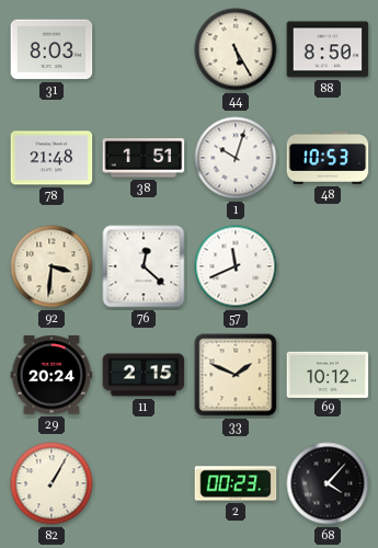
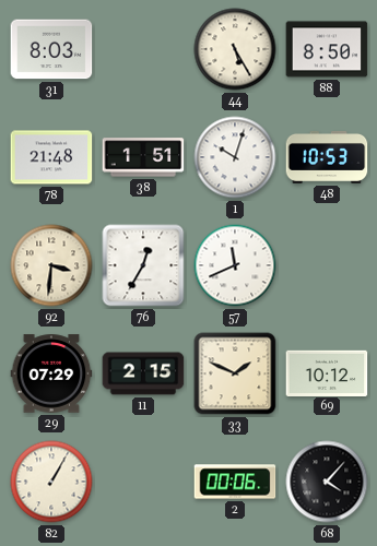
76: 12:22 -> 12:35
29: 20:24 -> 07:29
2: 00:23 -> 00:06
